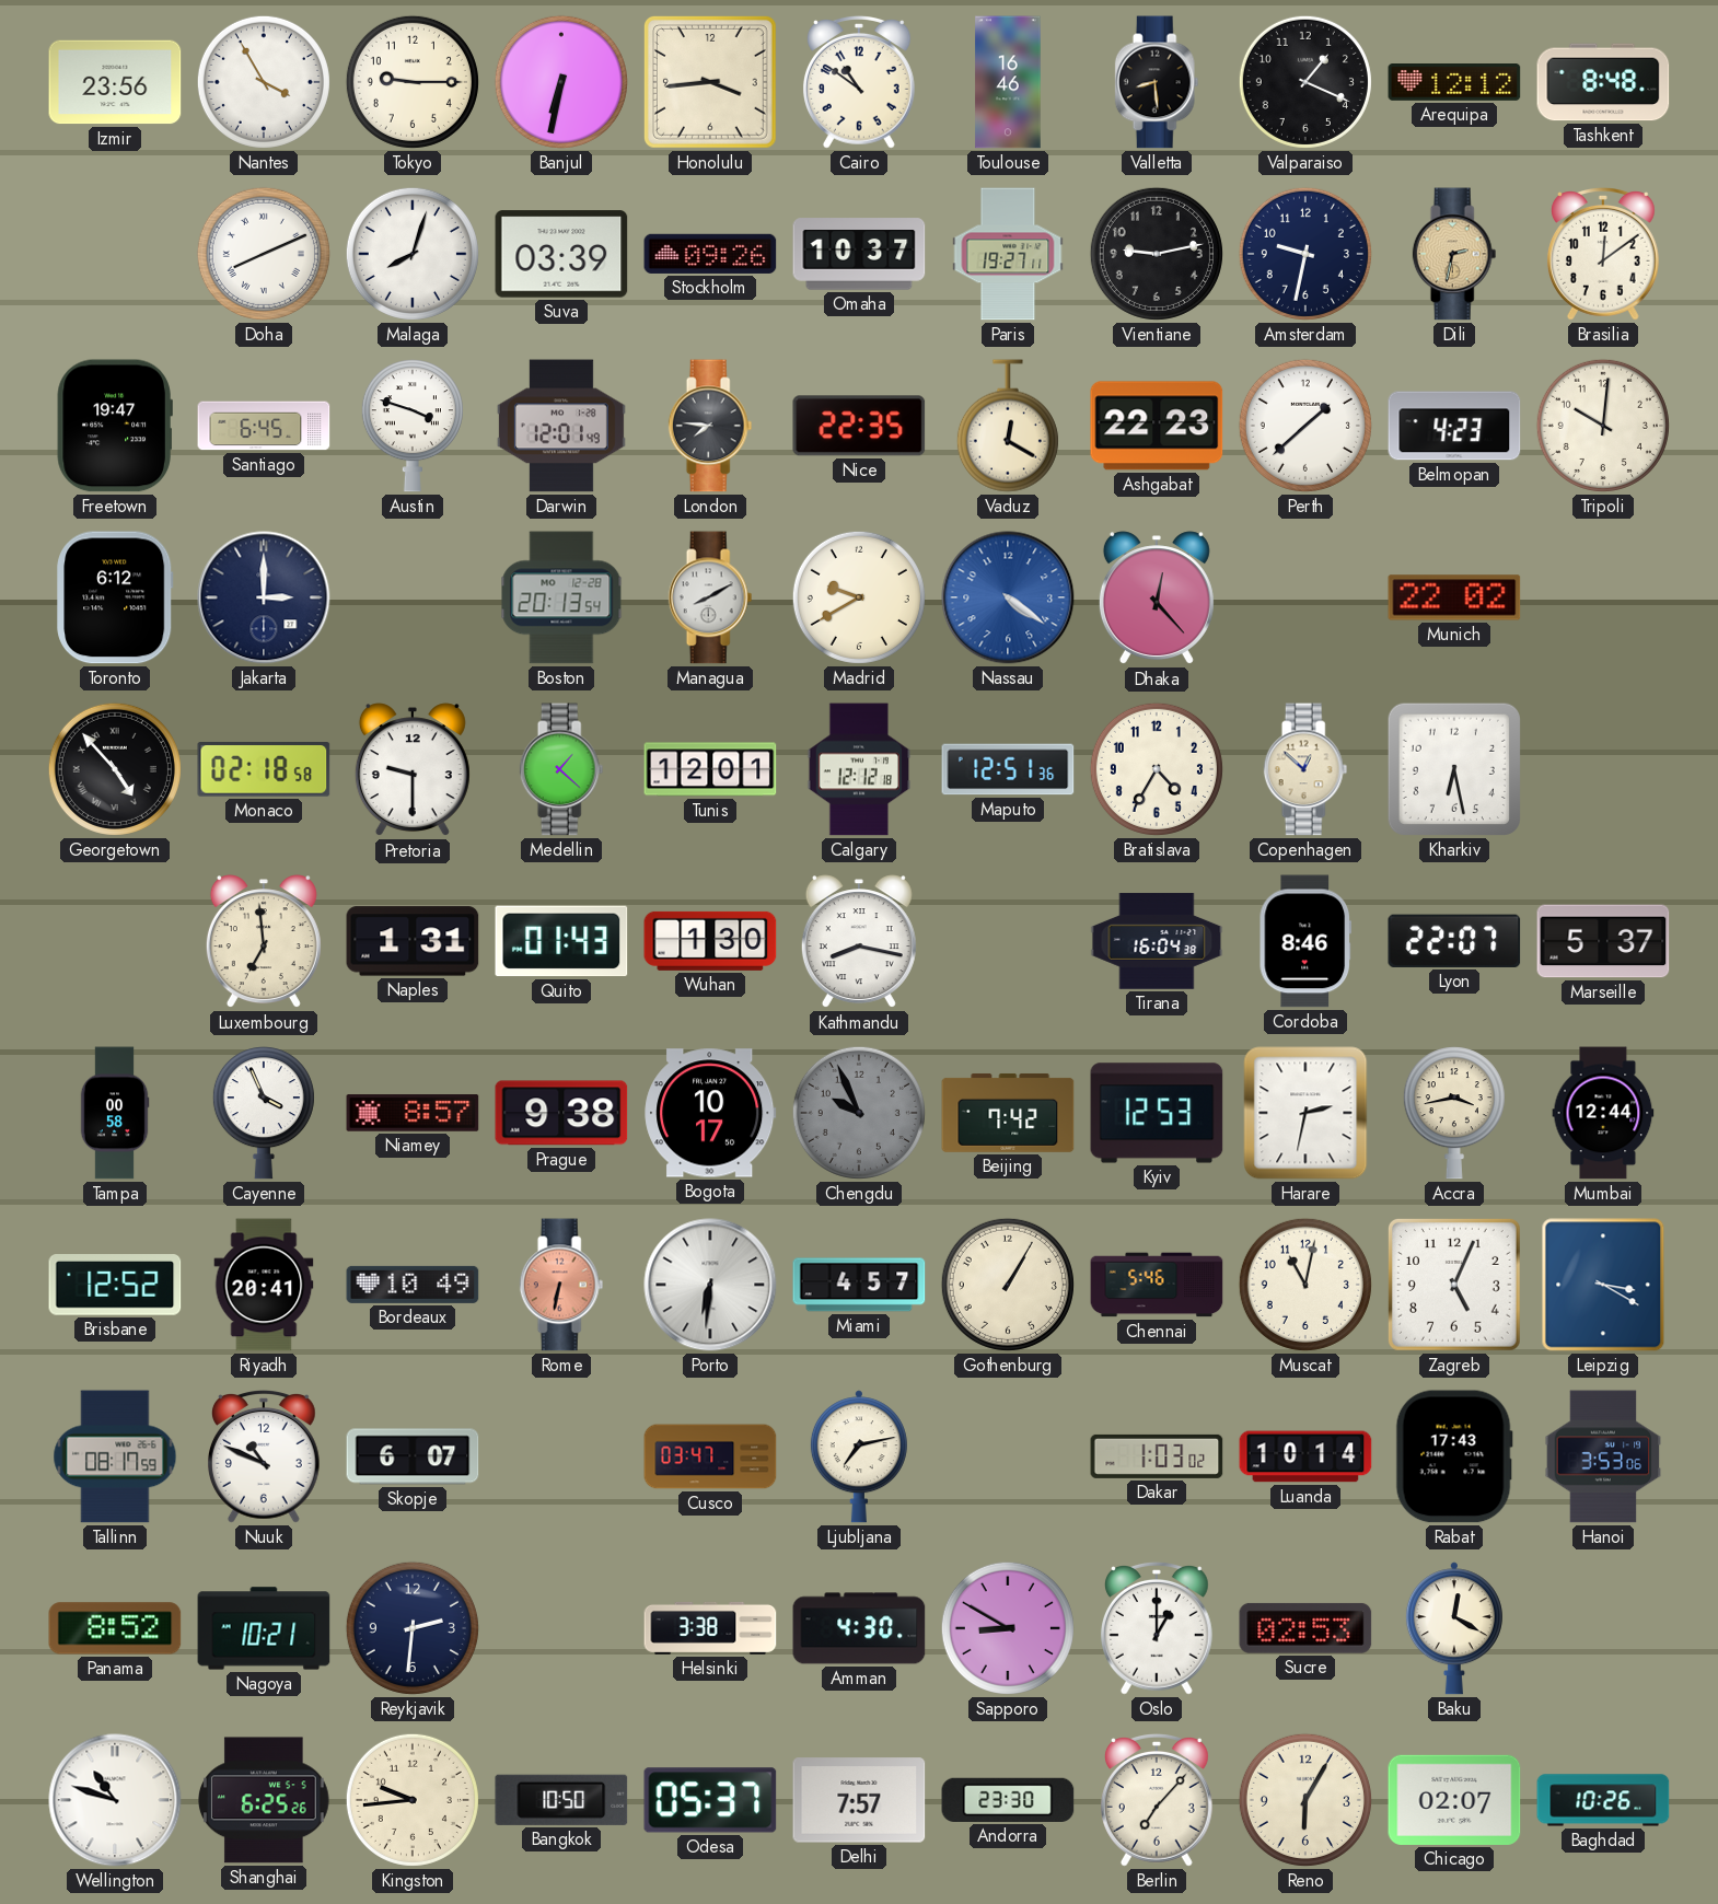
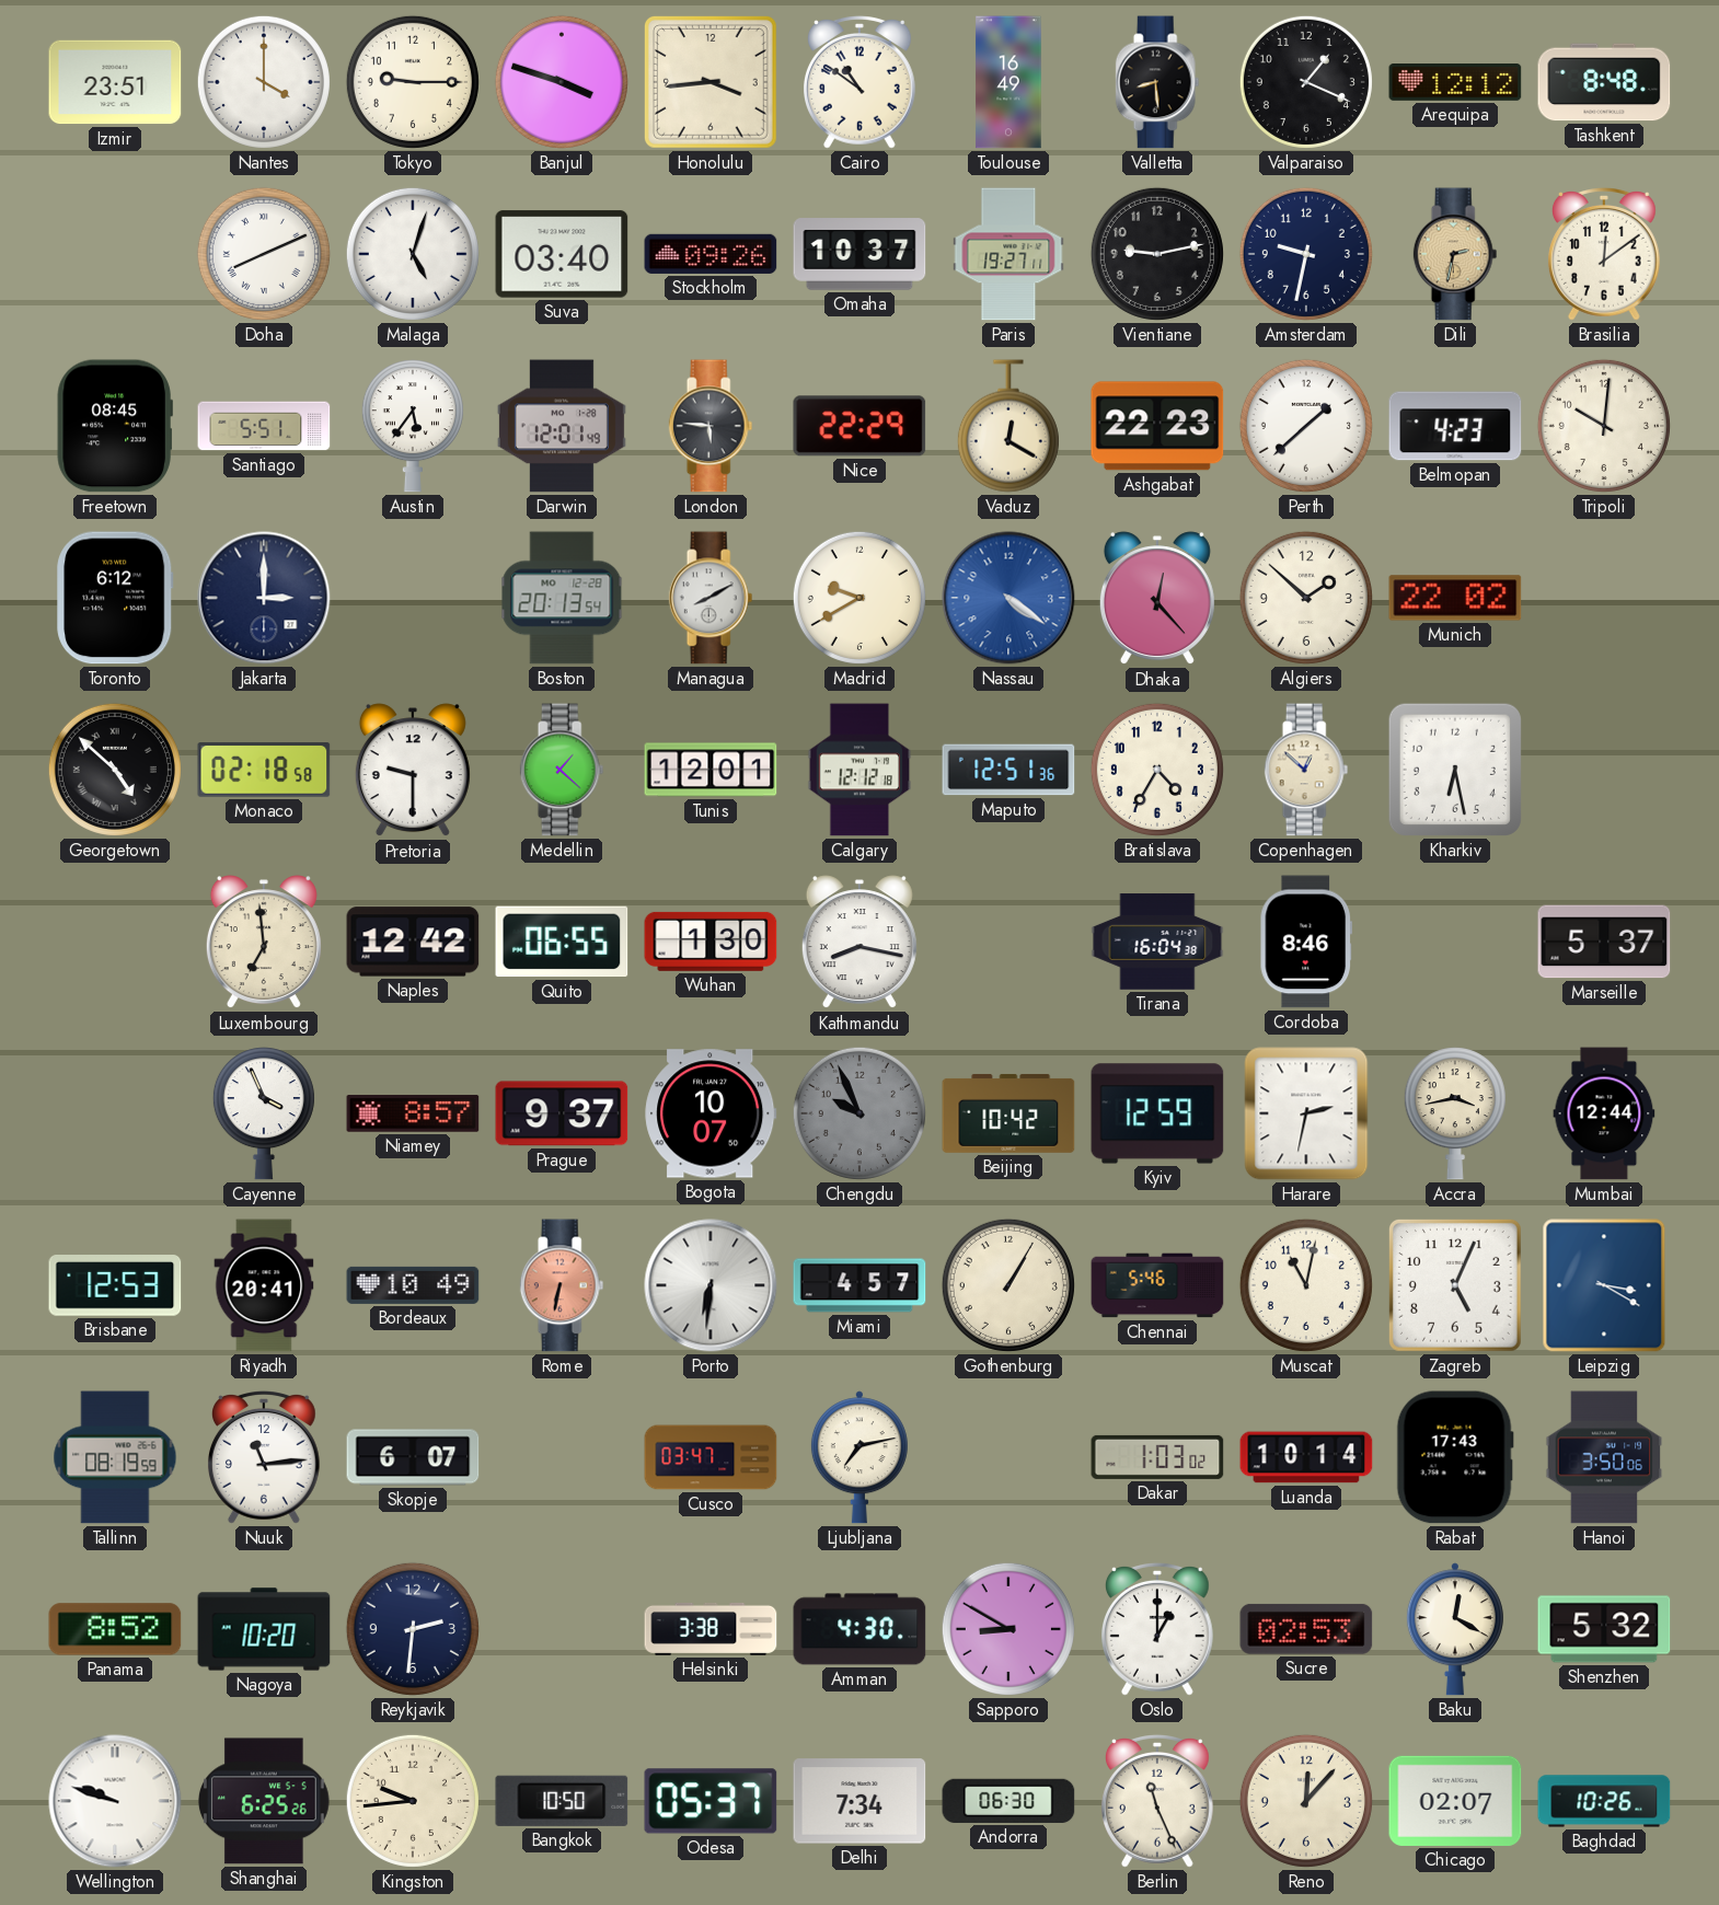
Izmir: 23:56 -> 23:51
Nantes: 3:55 -> 4:00
Banjul: 6:32 -> 3:48
Toulouse: 16:46 -> 16:49
Malaga: 8:03 -> 5:03
Suva: 03:39 -> 03:40
Freetown: 19:47 -> 08:45
Santiago: 6:45 -> 5:51
Austin: 3:48 -> 5:36
London: 7:46 -> 5:46
Nice: 22:35 -> 22:29
Algiers: none -> 1:52
Georgetown: 4:53 -> 4:52
Naples: 1:31 -> 12:42
Quito: 01:43 -> 06:55
Lyon: 22:07 -> none
Tampa: 00:58 -> none
Prague: 9:38 -> 9:37
Bogota: 10:17 -> 10:07
Beijing: 7:42 -> 10:42
Kyiv: 12:53 -> 12:59
Brisbane: 12:52 -> 12:53
Tallinn: 08:17 -> 08:19
Nuuk: 10:49 -> 11:14
Hanoi: 3:53 -> 3:50
Nagoya: 10:21 -> 10:20
Shenzhen: none -> 5:32
Wellington: 10:48 -> 9:48
Delhi: 7:57 -> 7:34
Andorra: 23:30 -> 06:30
Berlin: 7:07 -> 11:26
Reno: 6:05 -> 12:07
